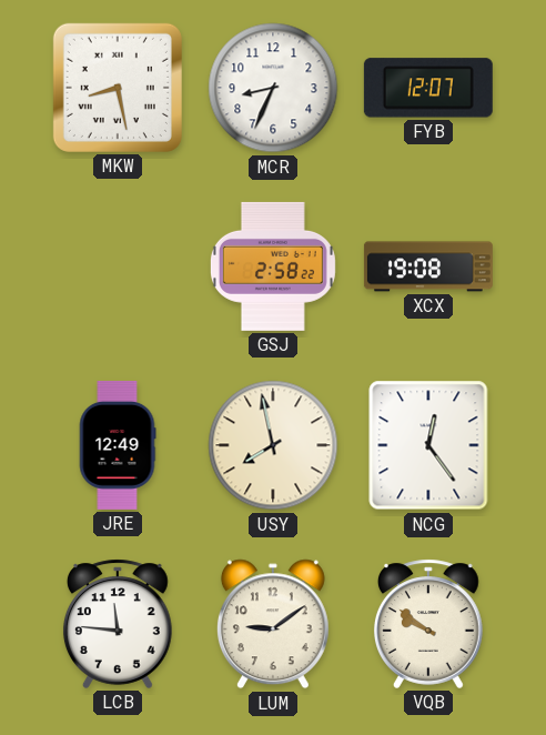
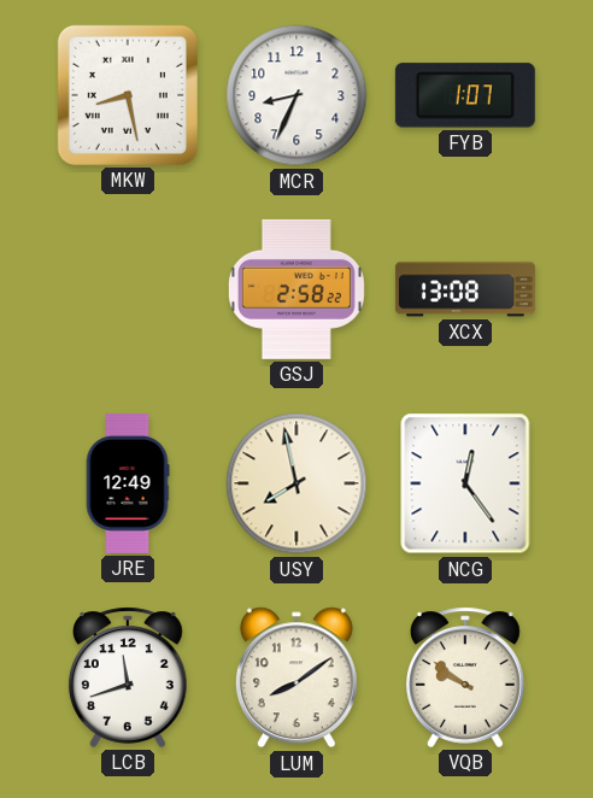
FYB: 12:07 -> 1:07
XCX: 19:08 -> 13:08
LCB: 11:46 -> 11:42
LUM: 9:09 -> 8:09
